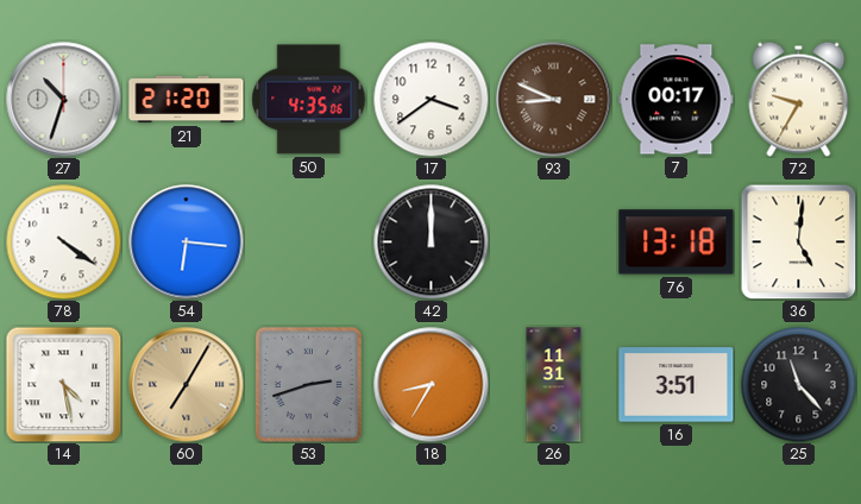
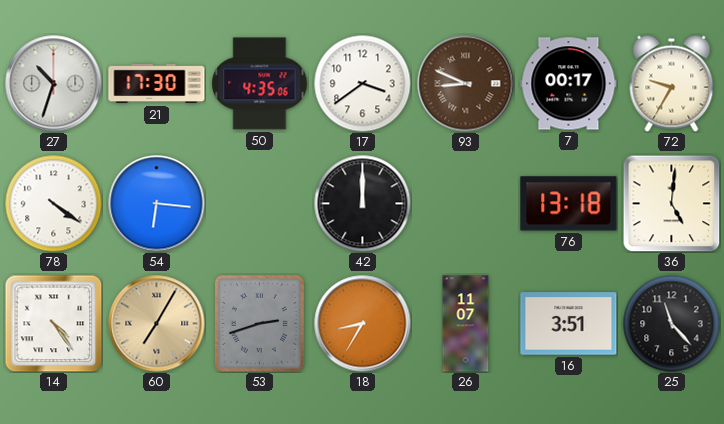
21: 21:20 -> 17:30
14: 4:28 -> 4:24
26: 11:31 -> 11:07
